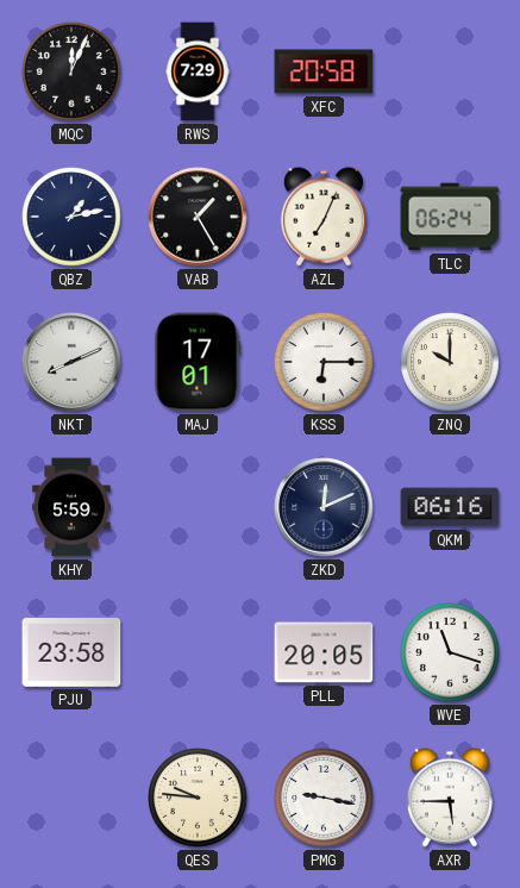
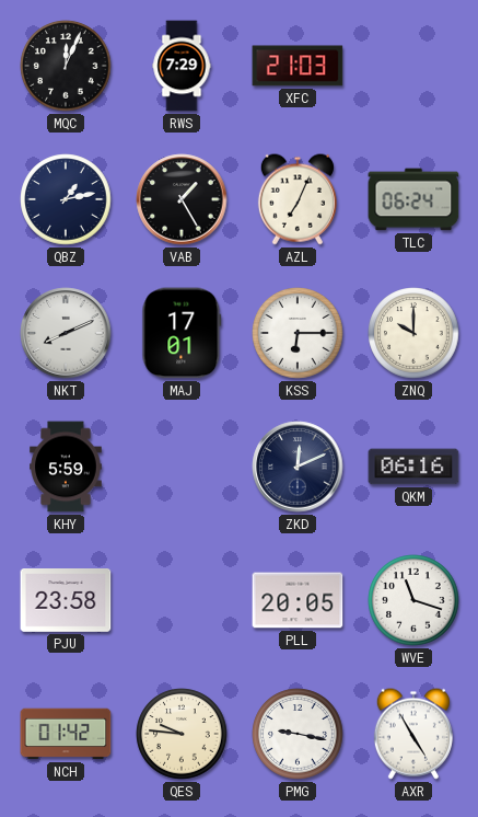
XFC: 20:58 -> 21:03
NCH: none -> 01:42
AXR: 5:45 -> 4:55
